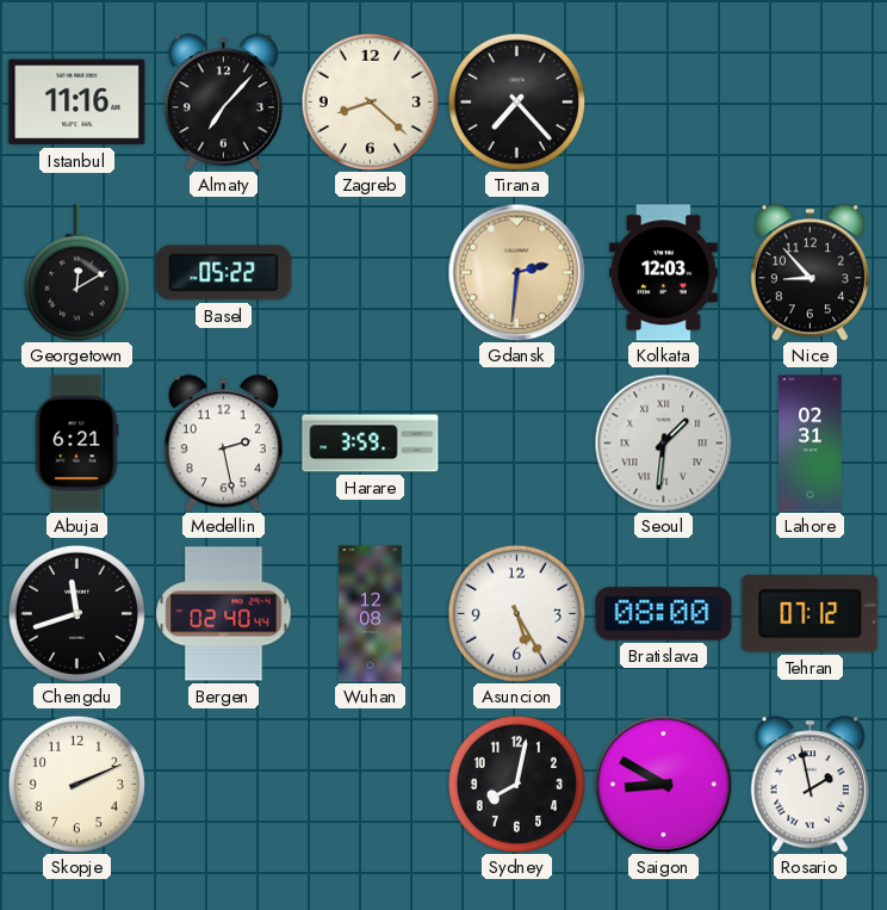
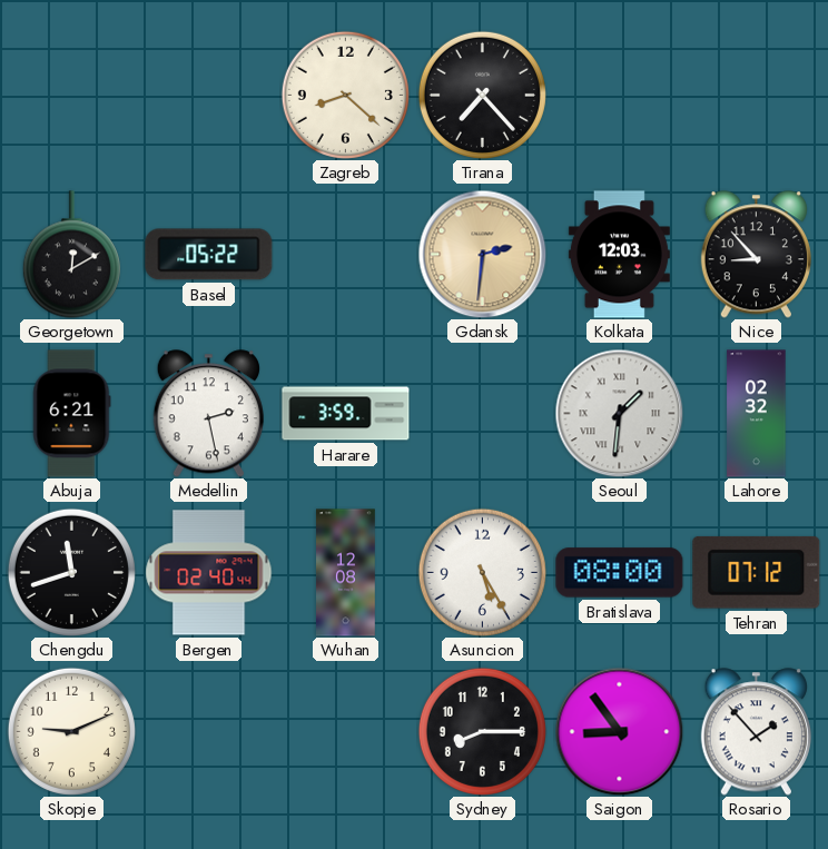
Istanbul: 11:16 -> none
Almaty: 7:07 -> none
Lahore: 02:31 -> 02:32
Skopje: 2:11 -> 9:11
Sydney: 8:02 -> 8:15
Saigon: 8:50 -> 8:54
Rosario: 1:58 -> 1:53
